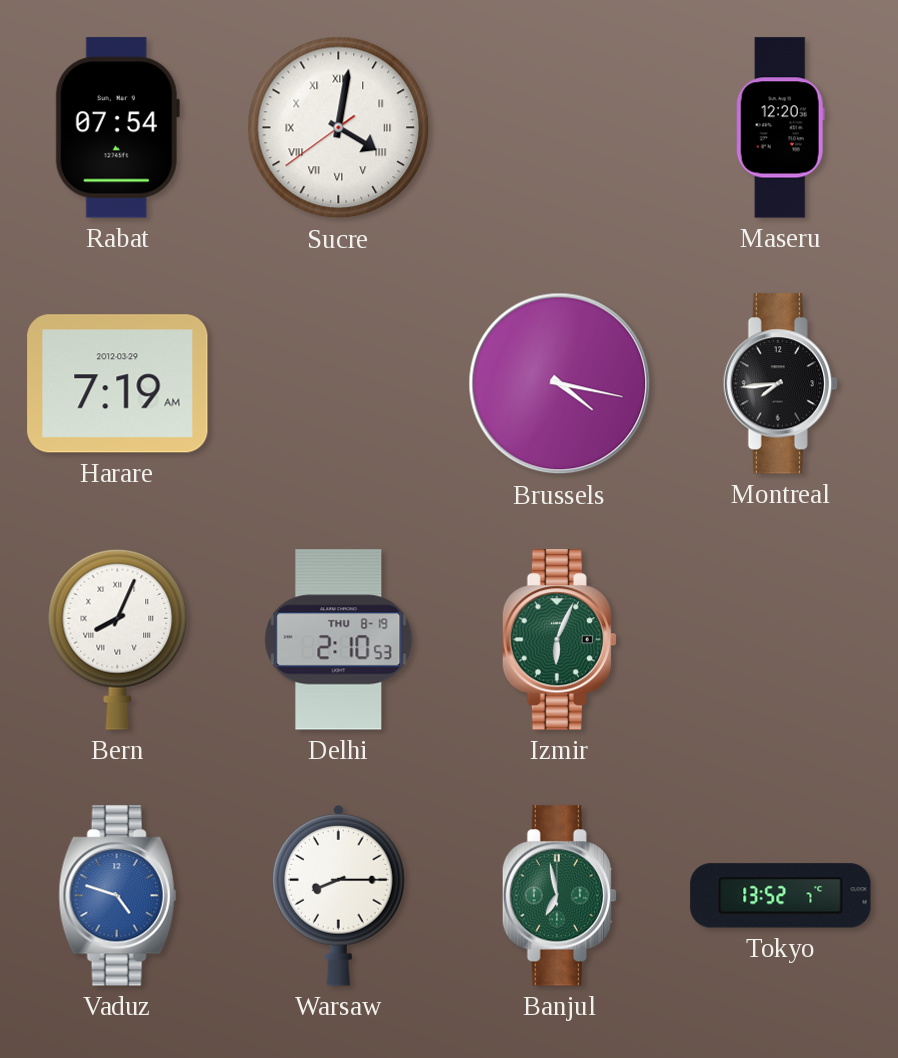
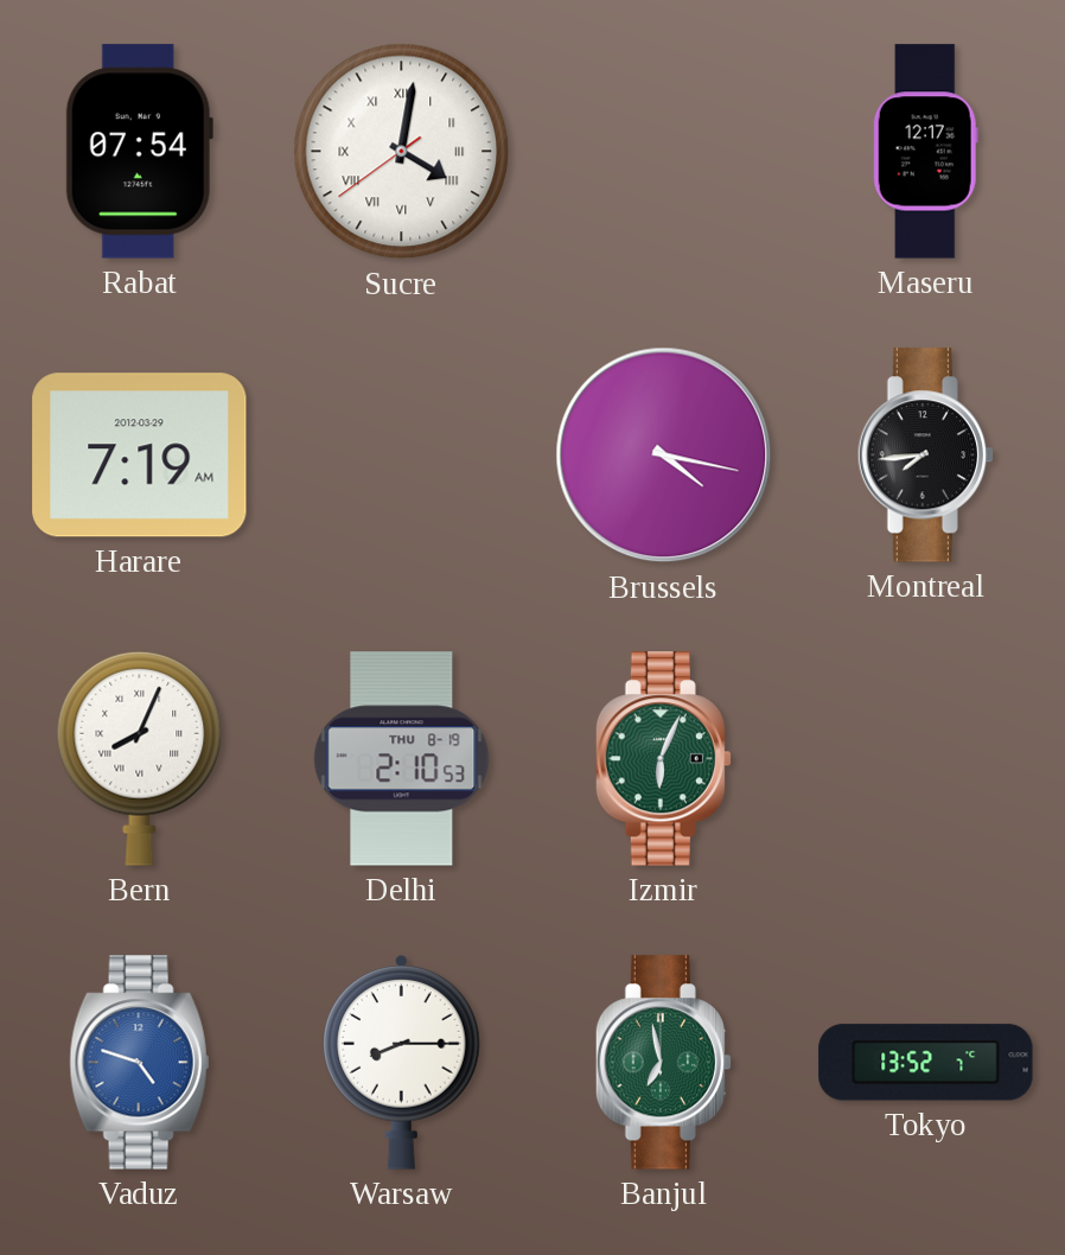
Maseru: 12:20 -> 12:17
